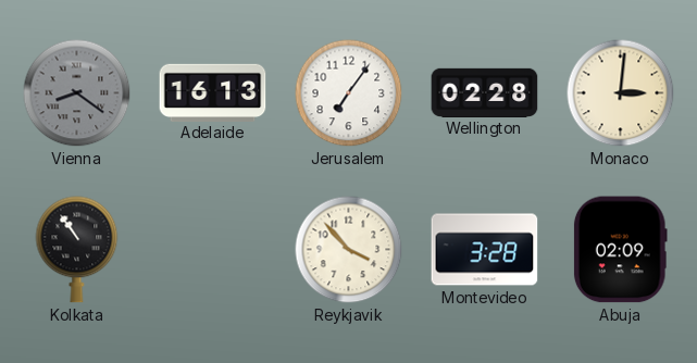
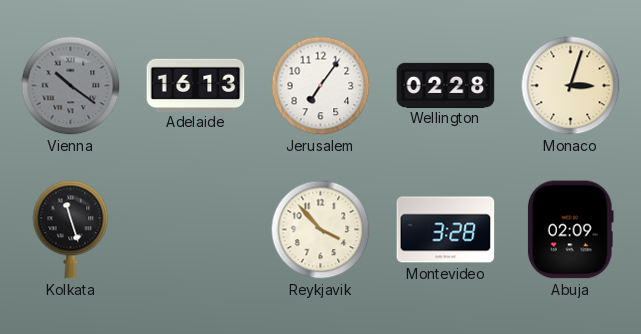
Vienna: 8:21 -> 10:21
Monaco: 3:01 -> 3:03
Kolkata: 10:54 -> 11:27
